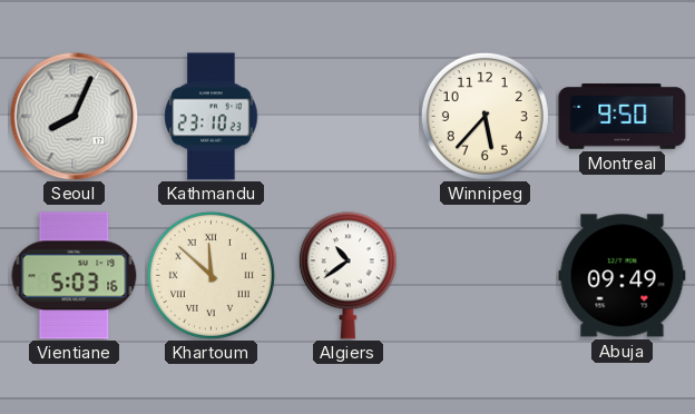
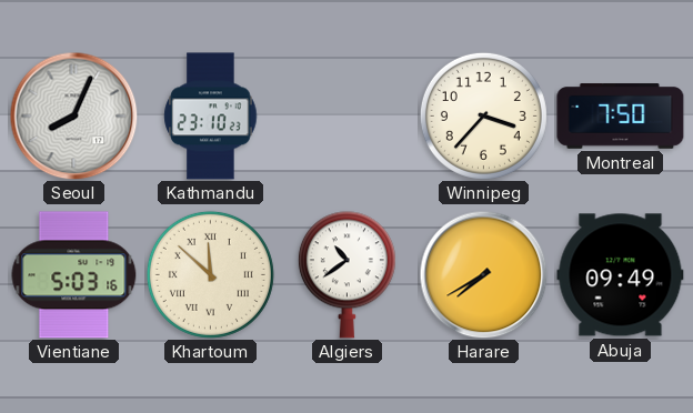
Winnipeg: 5:37 -> 3:37
Montreal: 9:50 -> 7:50
Harare: none -> 7:40
